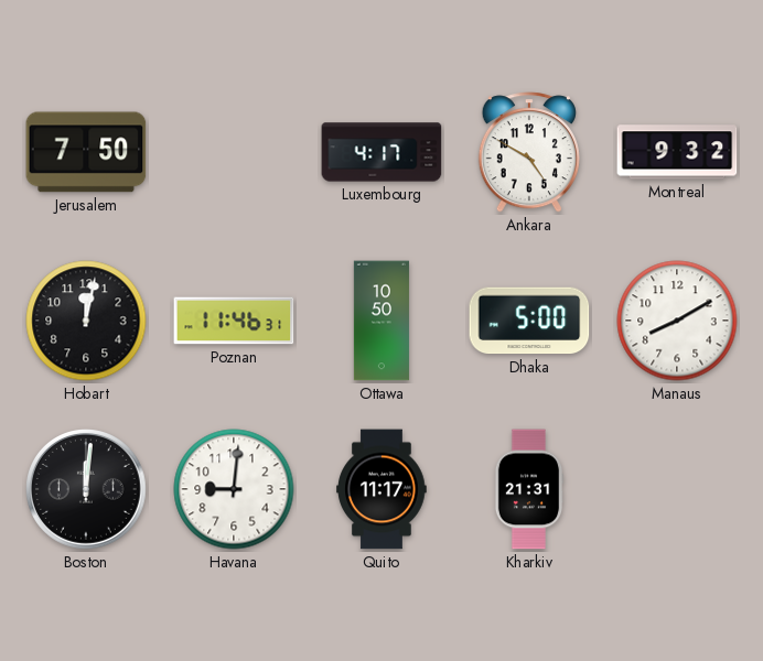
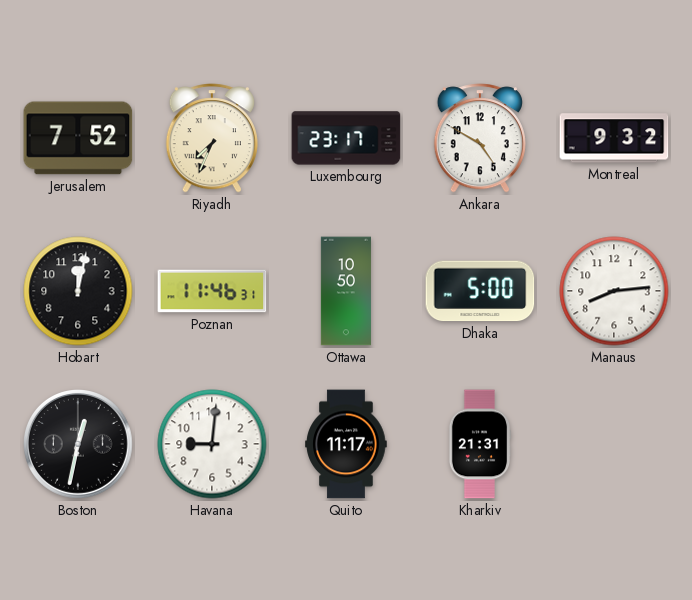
Jerusalem: 7:50 -> 7:52
Riyadh: none -> 7:34
Luxembourg: 4:17 -> 23:17
Manaus: 8:10 -> 8:14
Boston: 12:01 -> 12:32
